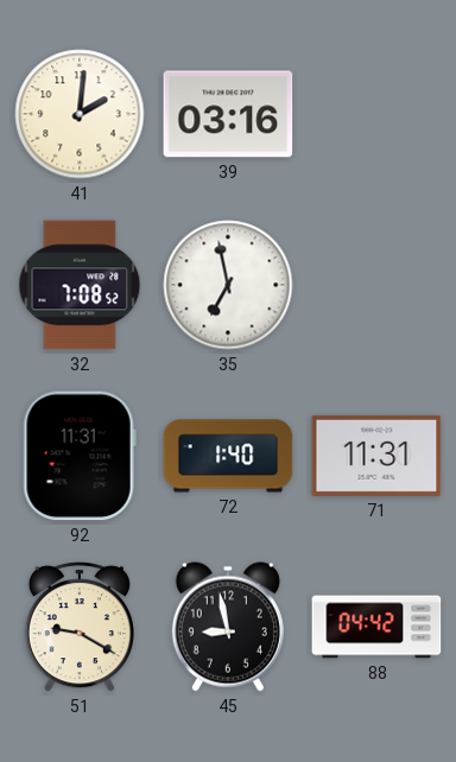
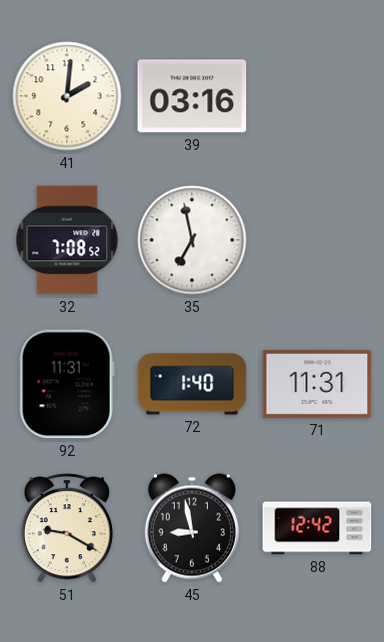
88: 04:42 -> 12:42
